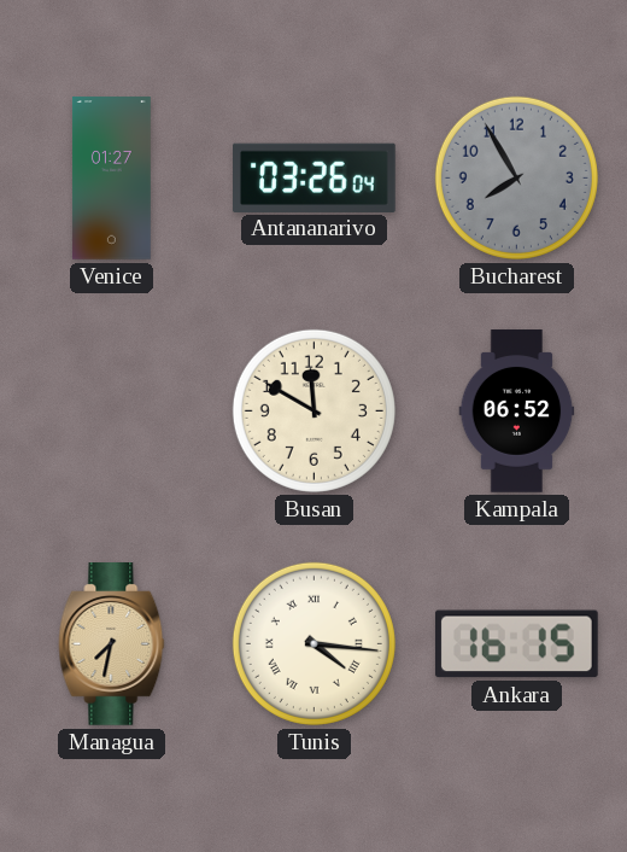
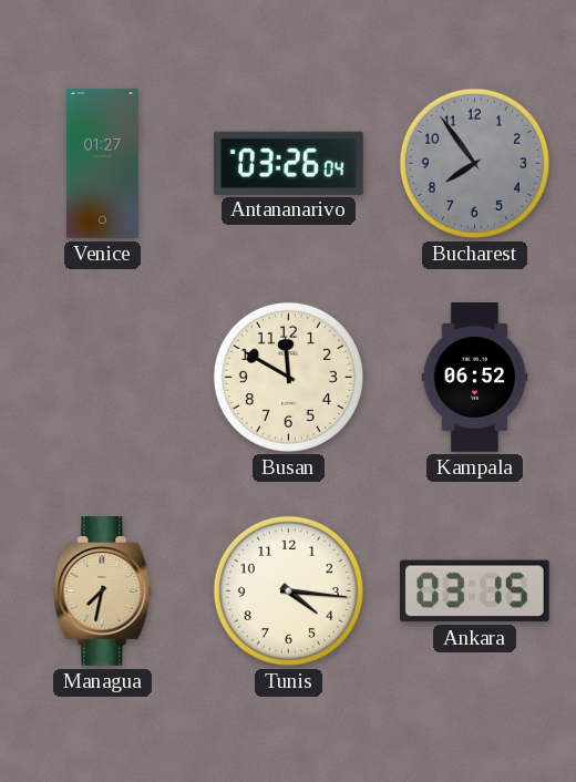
Bucharest: 7:55 -> 7:54
Tunis numerals: Roman -> Arabic
Ankara: 16:15 -> 03:15
